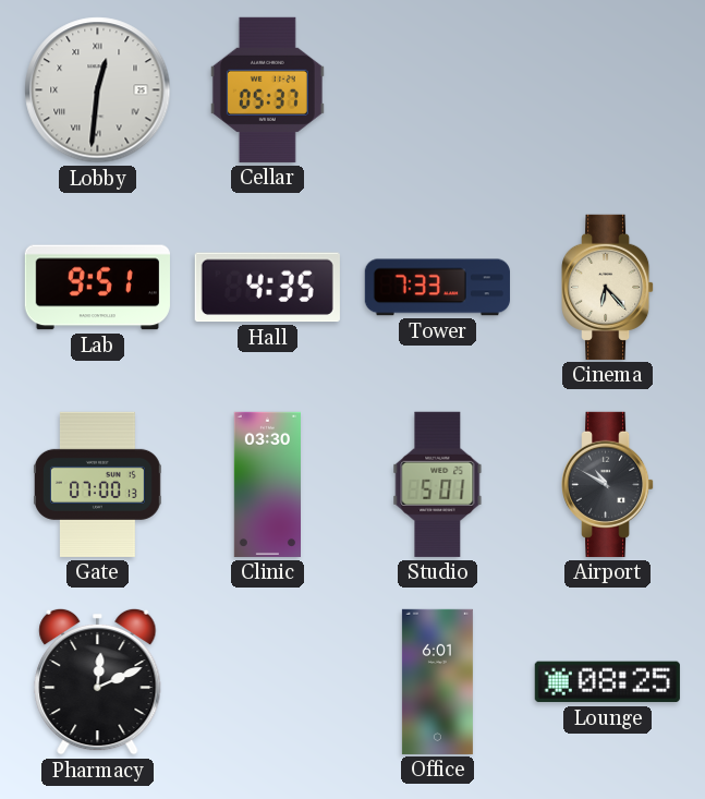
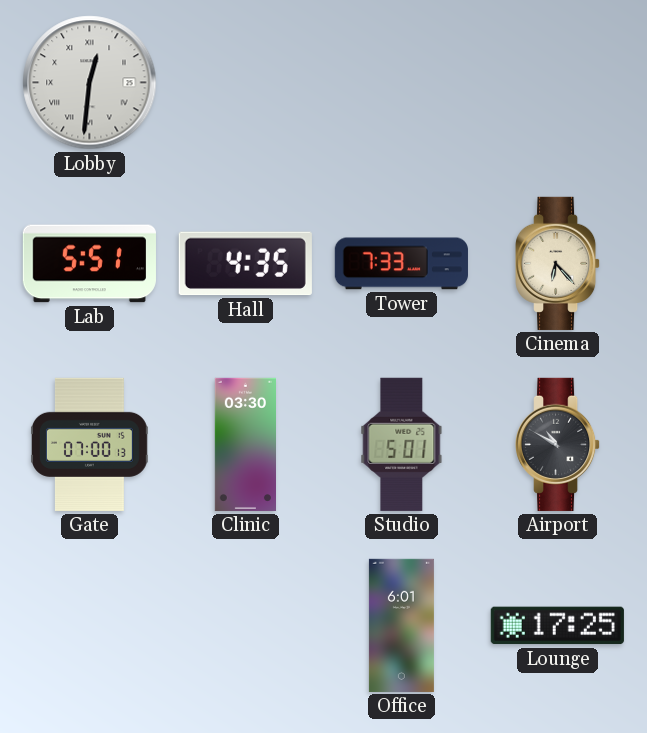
Cellar: 05:37 -> none
Lab: 9:51 -> 5:51
Pharmacy: 12:11 -> none
Lounge: 08:25 -> 17:25
